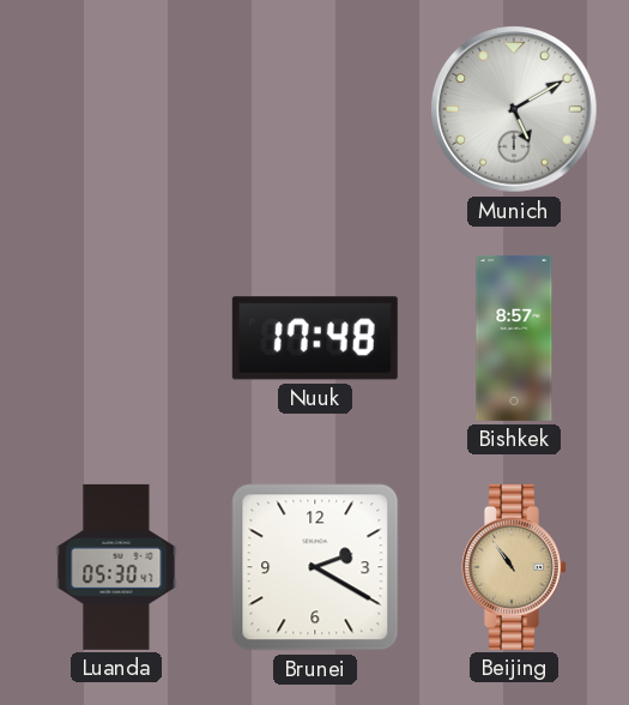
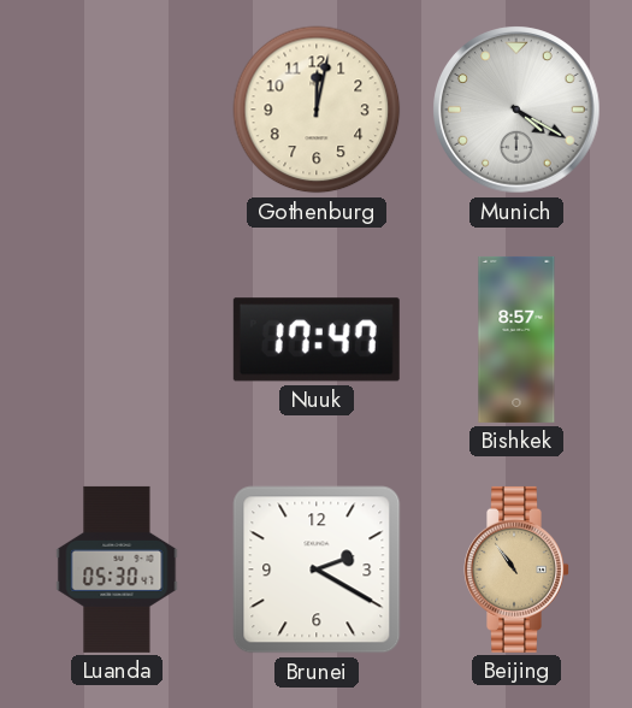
Gothenburg: none -> 12:02
Munich: 5:10 -> 4:20
Nuuk: 17:48 -> 17:47
